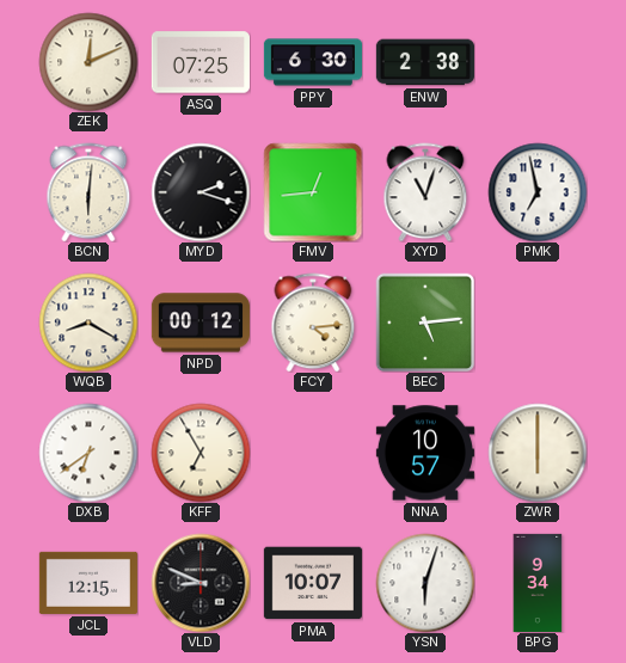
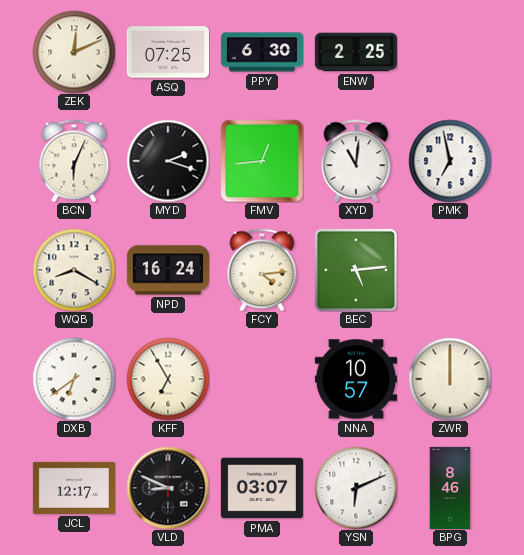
ENW: 2:38 -> 2:25
BCN: 6:01 -> 6:04
XYD: 11:03 -> 11:01
NPD: 00:12 -> 16:24
ZWR: 6:00 -> 12:00
JCL: 12:15 -> 12:17
PMA: 10:07 -> 03:07
YSN: 6:03 -> 6:11
BPG: 9:34 -> 8:46
